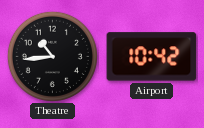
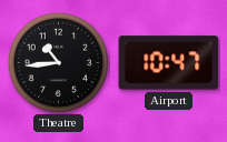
Airport: 10:42 -> 10:47
